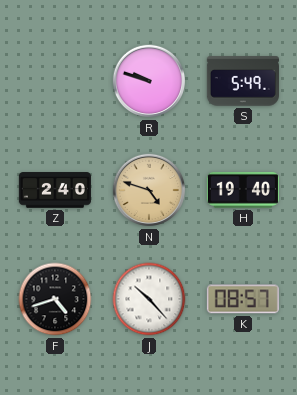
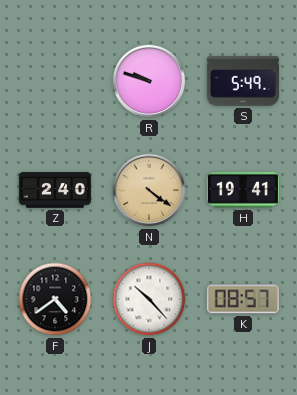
N: 4:48 -> 4:21
H: 19:40 -> 19:41
F: 4:42 -> 4:39
